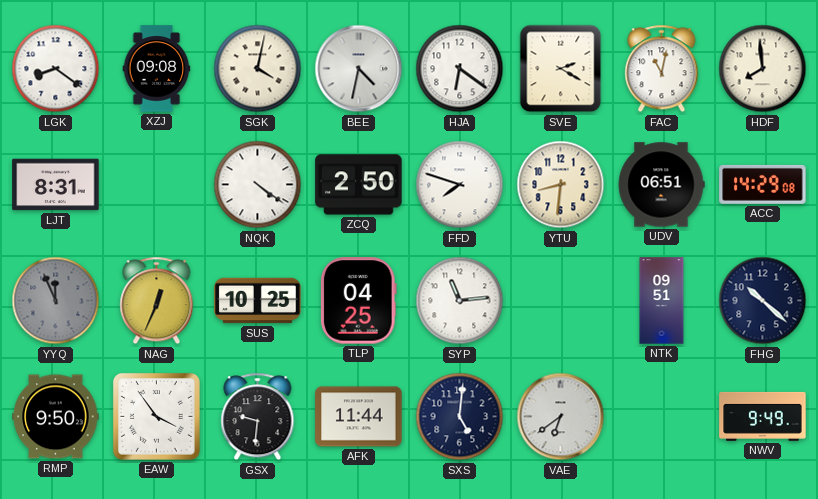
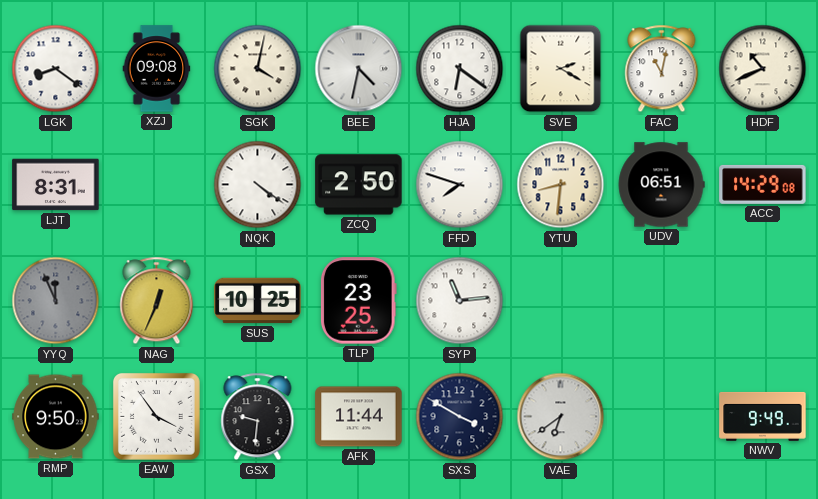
HDF: 7:59 -> 10:41
TLP: 04:25 -> 23:25
NTK: 09:51 -> none
FHG: 10:22 -> none
SXS: 5:01 -> 3:50
